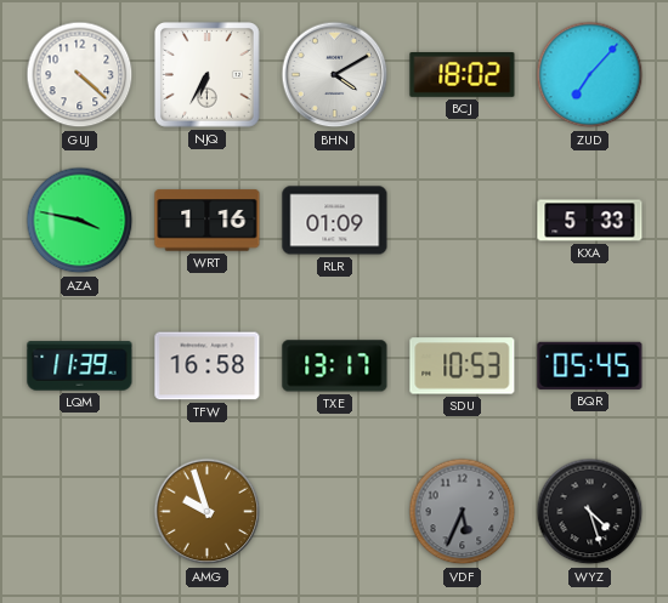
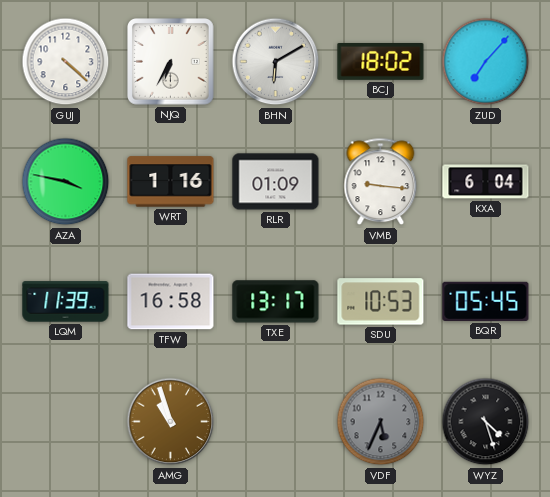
BHN: 4:10 -> 6:10
VMB: none -> 9:16
KXA: 5:33 -> 6:04
AMG: 9:57 -> 10:57
